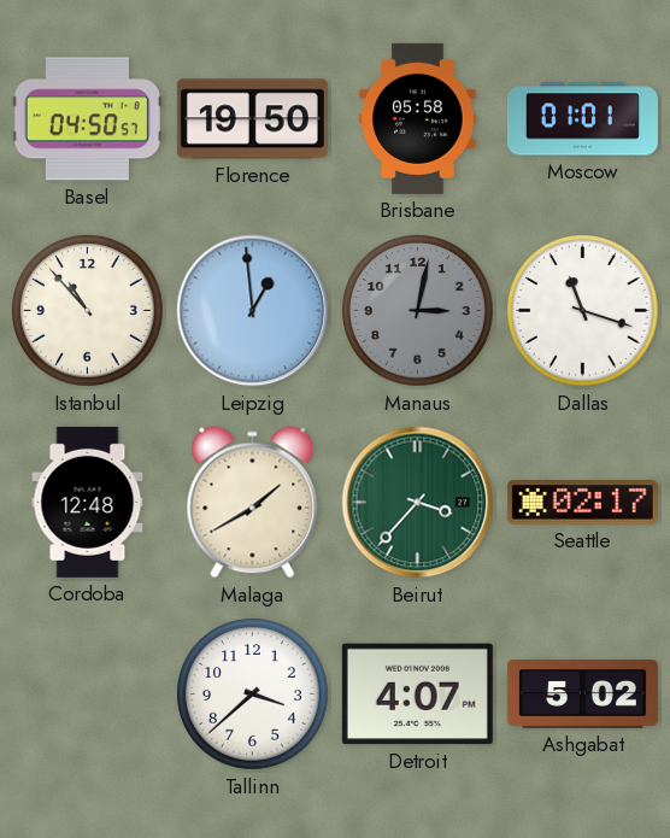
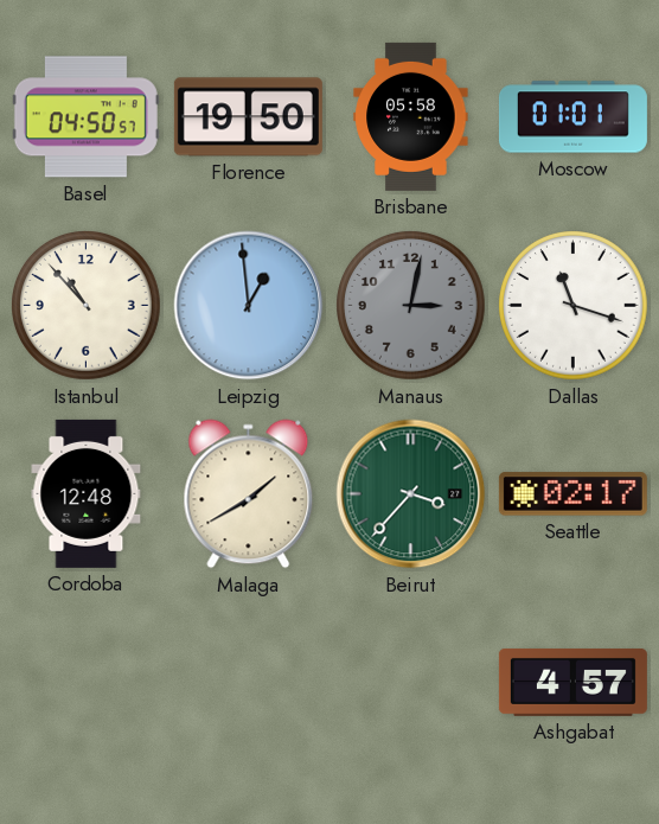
Tallinn: 3:38 -> none
Detroit: 4:07 -> none
Ashgabat: 5:02 -> 4:57
